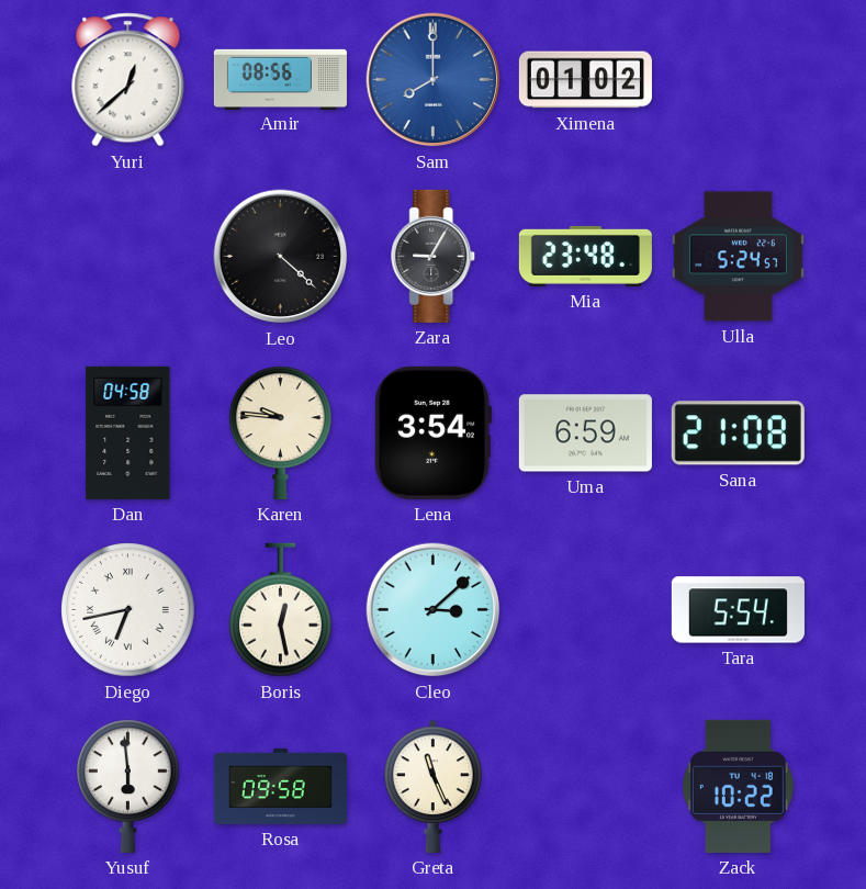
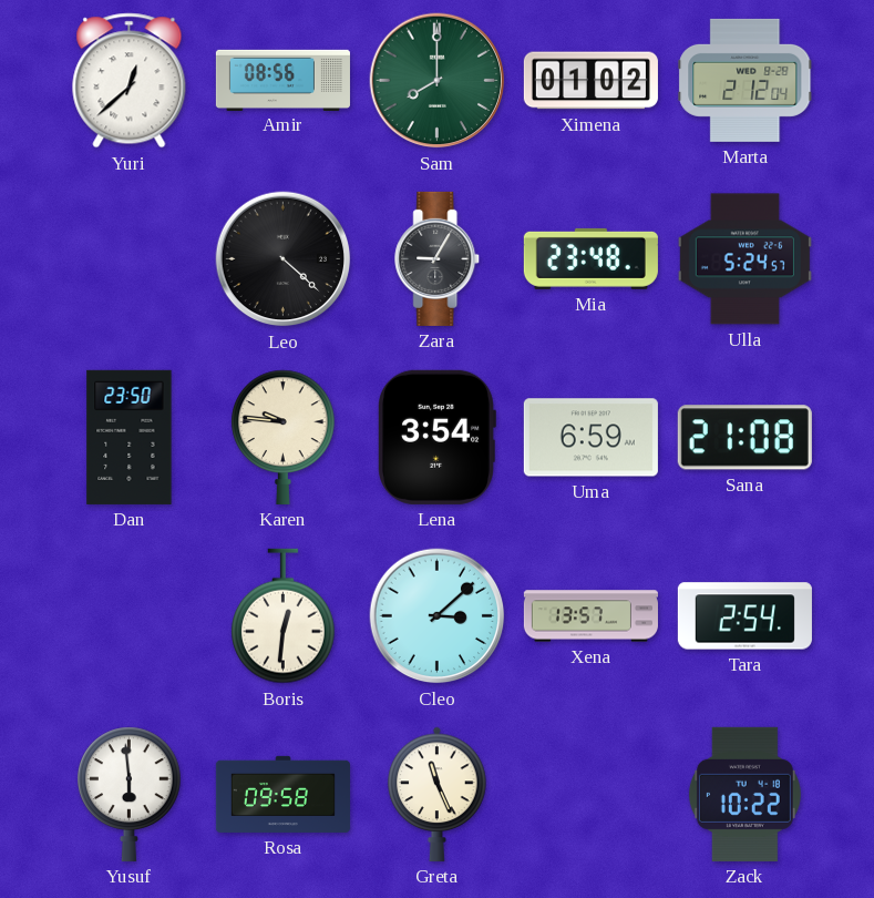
Sam dial: blue -> green
Marta: none -> 2:12
Dan: 04:58 -> 23:50
Diego: 6:43 -> none
Boris: 12:28 -> 12:31
Xena: none -> 13:57
Tara: 5:54 -> 2:54
